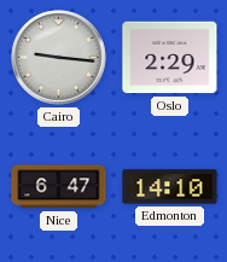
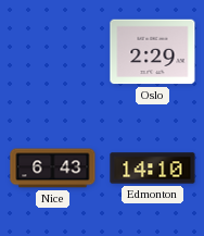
Cairo: 9:16 -> none
Nice: 6:47 -> 6:43
